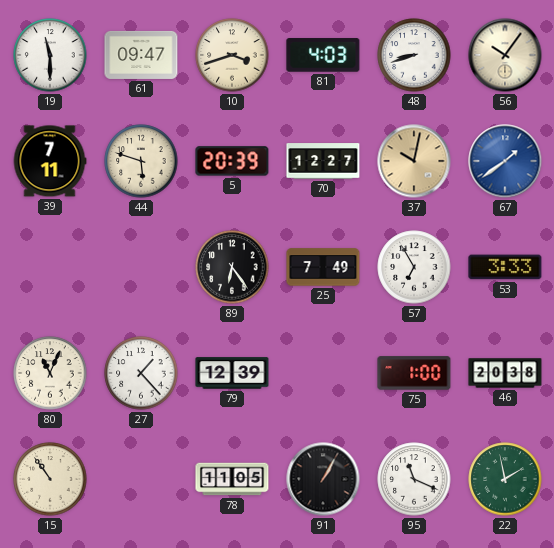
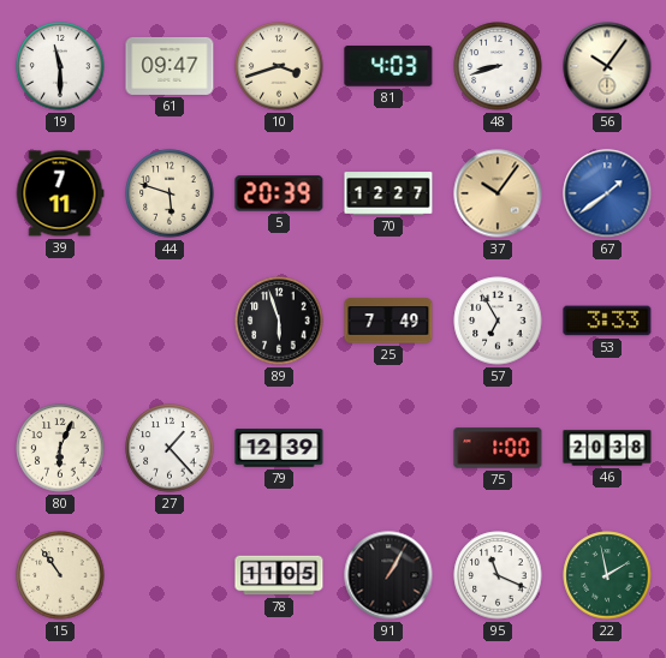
37: 10:02 -> 10:06
89: 6:24 -> 5:57
80: 11:04 -> 6:04
